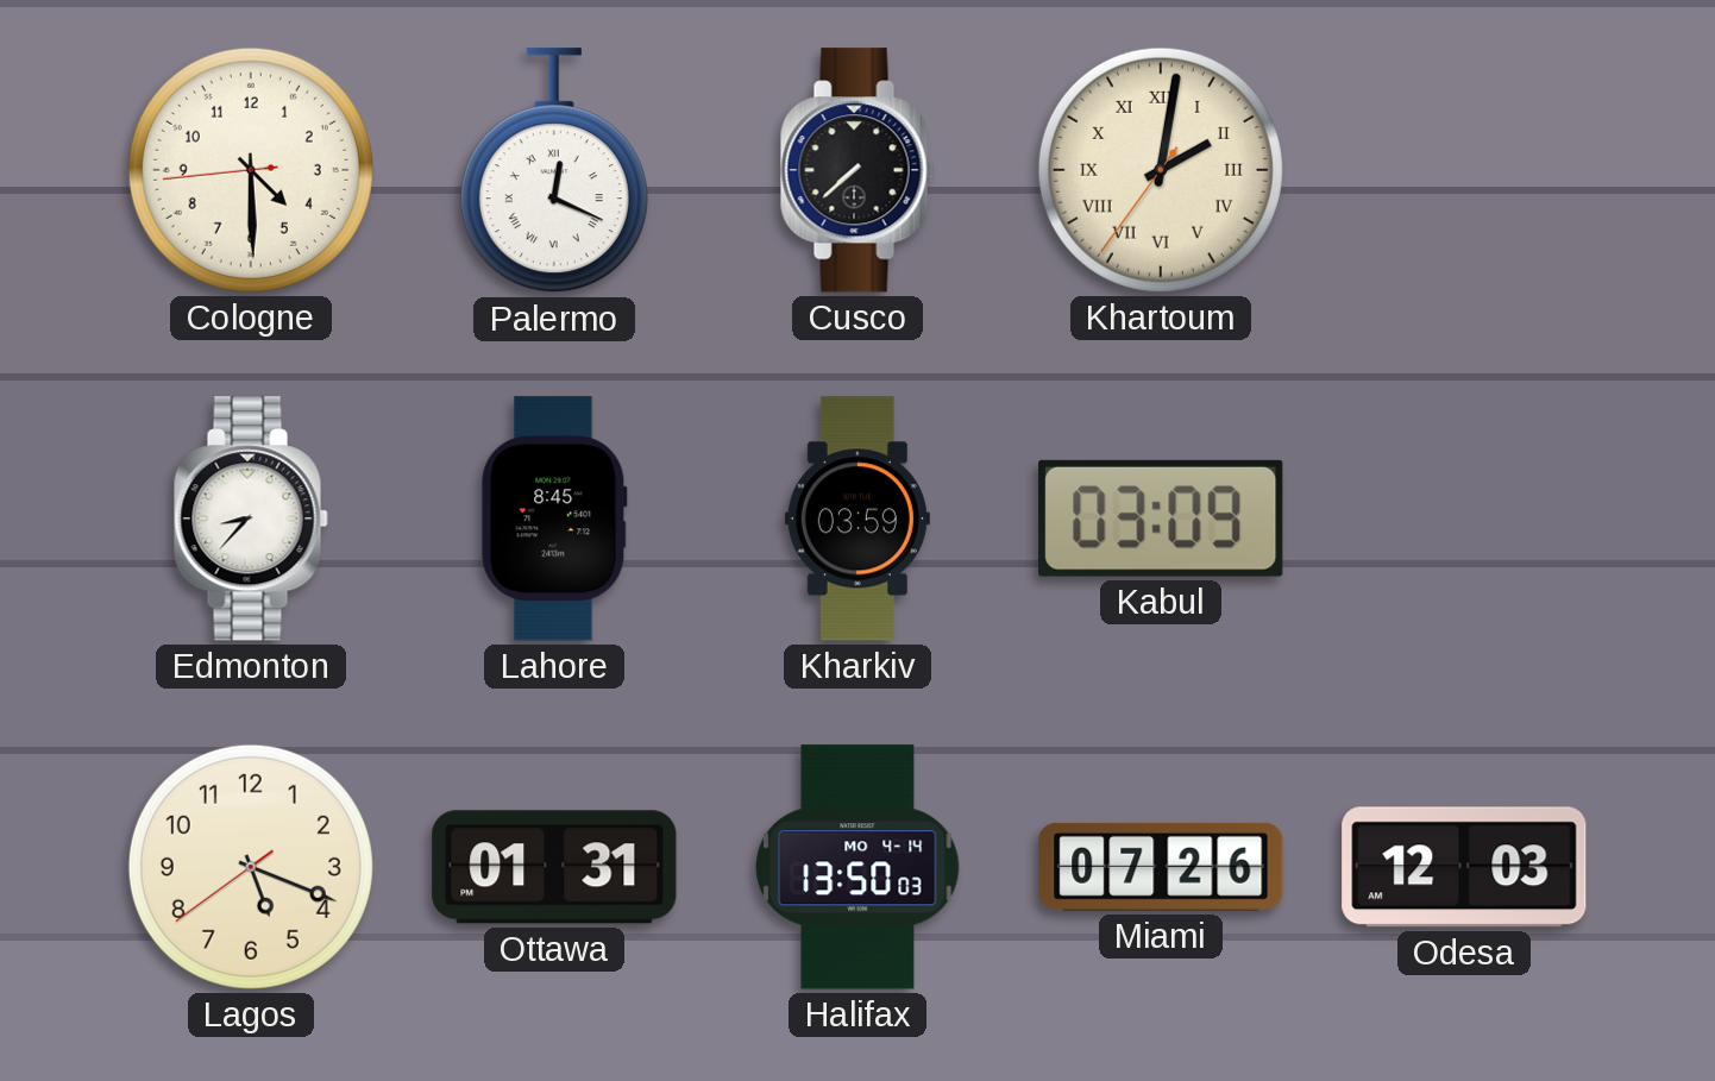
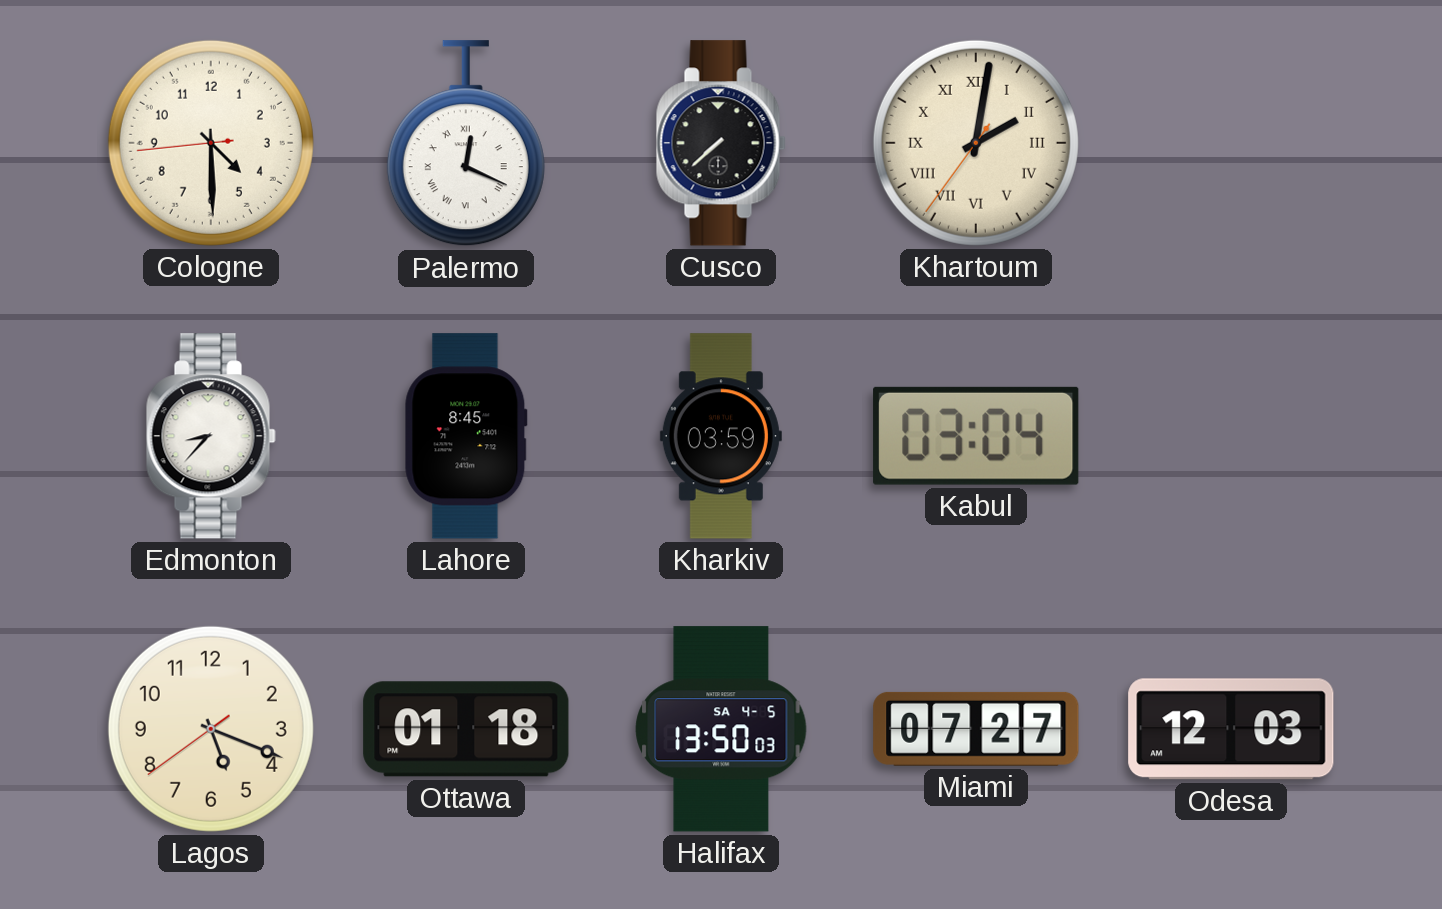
Kabul: 03:09 -> 03:04
Ottawa: 01:31 -> 01:18
Halifax date: MO 4-14 -> SA 4-5
Miami: 07:26 -> 07:27
